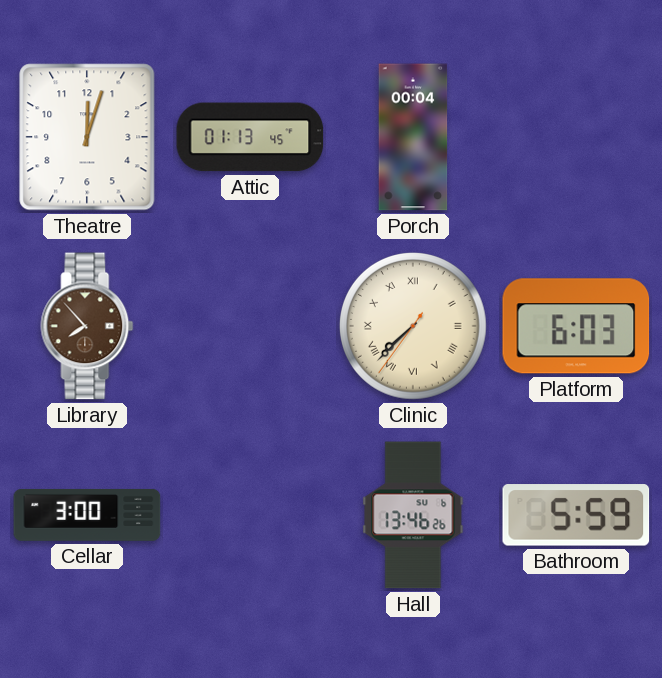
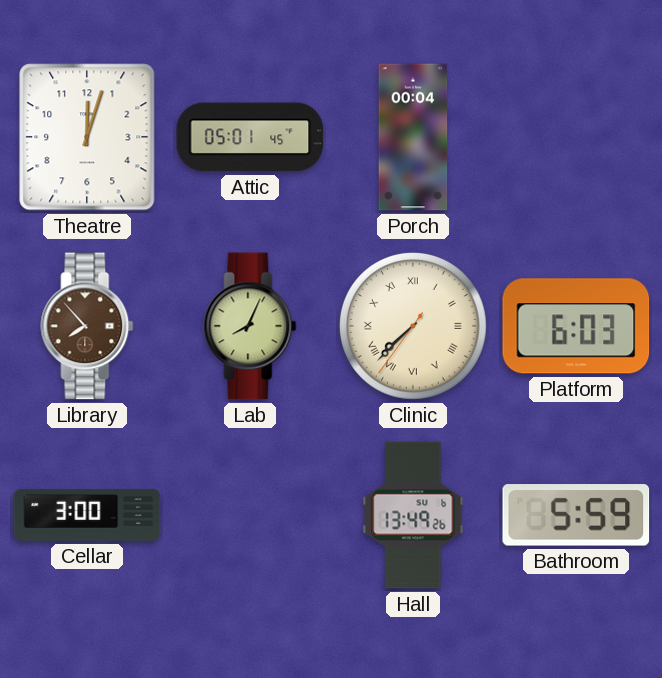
Attic: 01:13 -> 05:01
Lab: none -> 8:04
Hall: 13:46 -> 13:49
